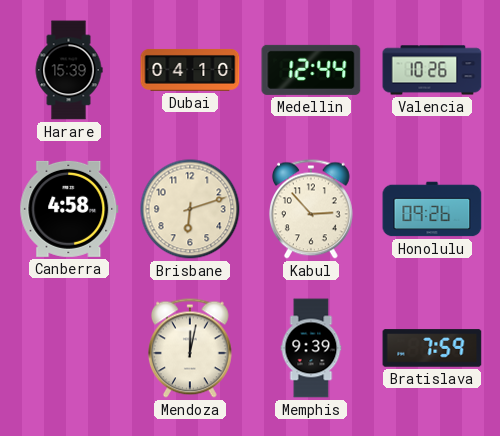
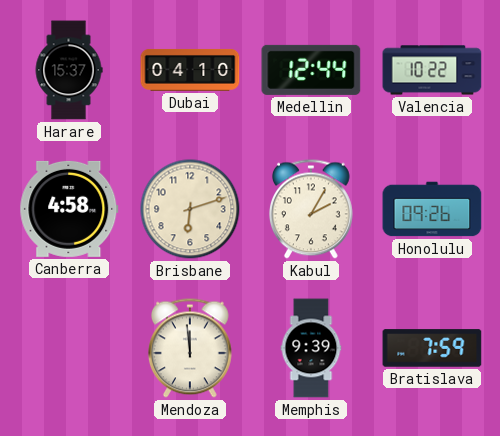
Harare: 15:39 -> 15:37
Valencia: 10:26 -> 10:22
Kabul: 2:53 -> 2:05
Mendoza: 12:02 -> 11:59
